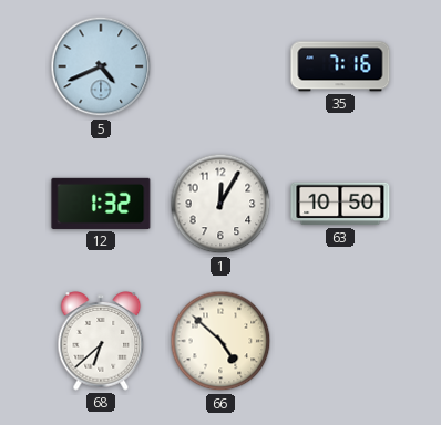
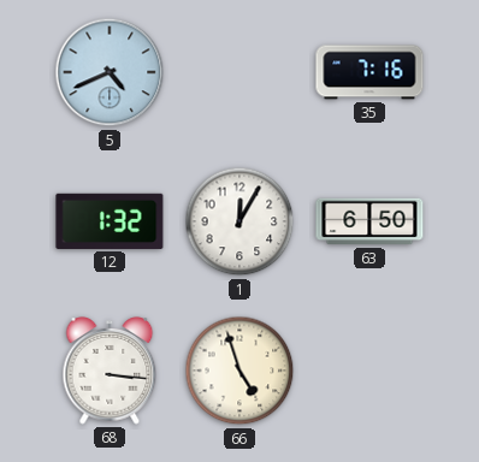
63: 10:50 -> 6:50
68: 6:38 -> 3:16
66: 4:52 -> 4:57
